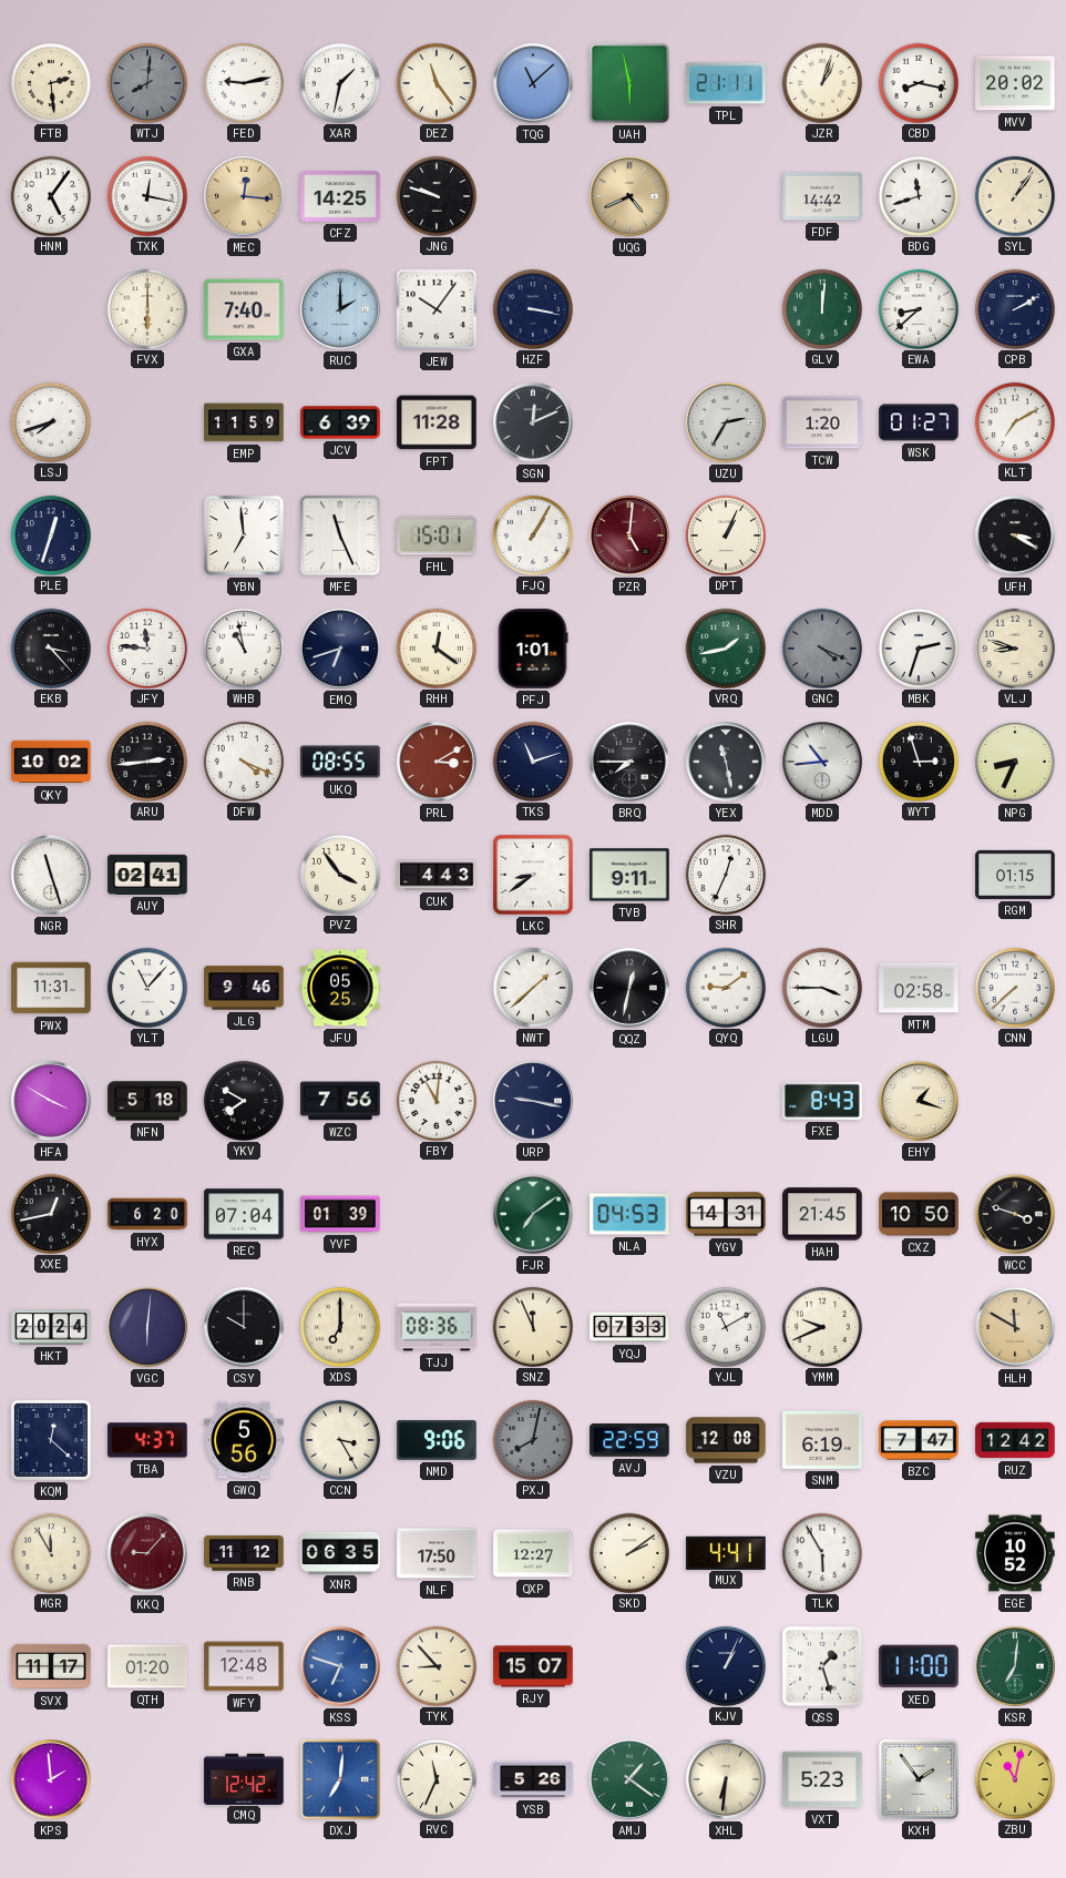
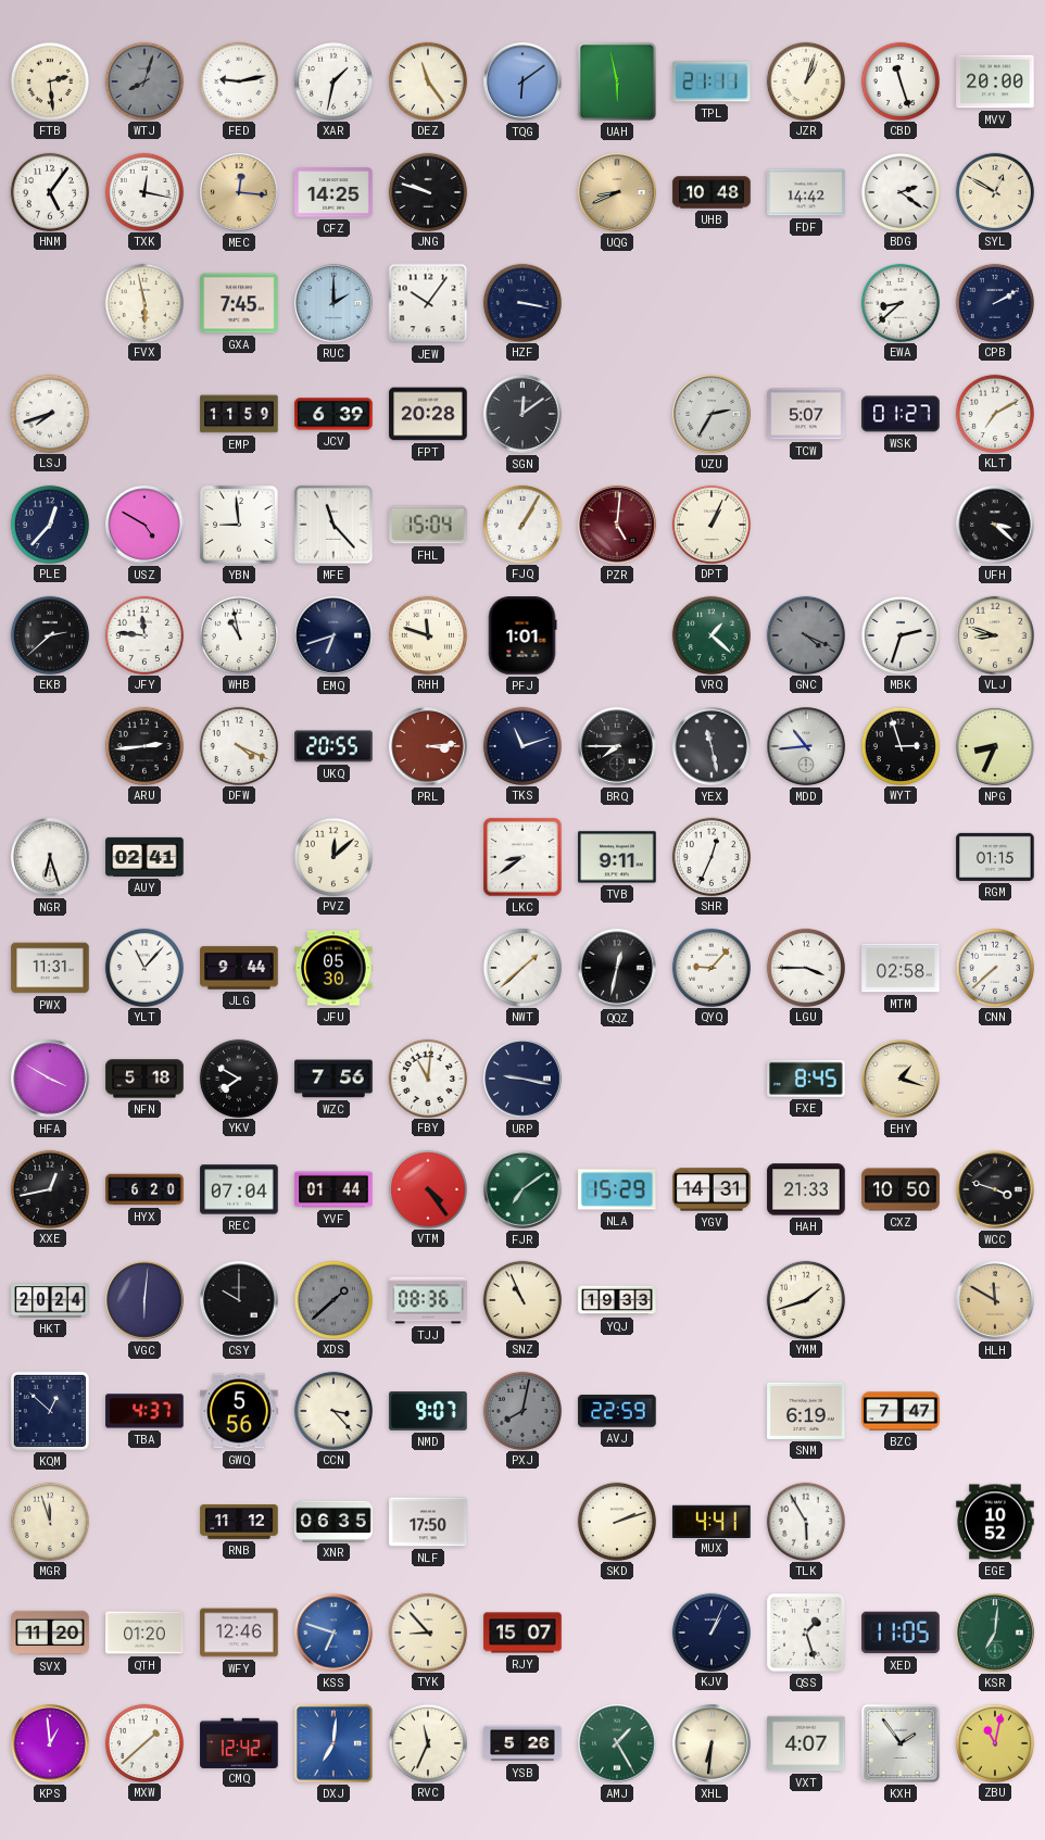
WTJ: 8:01 -> 8:03
TQG: 11:08 -> 6:09
CBD: 8:17 -> 11:27
MVV: 20:02 -> 20:00
UQG: 4:41 -> 8:41
UHB: none -> 10:48
BDG: 11:42 -> 2:21
SYL: 1:06 -> 12:50
FVX: 6:00 -> 5:58
GXA: 7:40 -> 7:45
GLV: 12:01 -> none
FPT: 11:28 -> 20:28
SGN: 12:11 -> 12:09
TCW: 1:20 -> 5:07
PLE: 12:33 -> 12:37
USZ: none -> 4:50
YBN: 6:59 -> 8:59
MFE: 11:26 -> 11:23
FHL: 15:01 -> 15:04
UFH: 3:20 -> 3:22
EKB: 3:23 -> 2:38
RHH: 12:21 -> 11:48
VRQ: 1:43 -> 1:22
QKY: 10:02 -> none
UKQ: 08:55 -> 20:55
PRL: 3:10 -> 3:14
NGR: 11:27 -> 6:27
PVZ: 3:54 -> 12:08
CUK: 4:43 -> none
JLG: 9:46 -> 9:44
JFU: 05:25 -> 05:30
QYQ: 9:09 -> 9:07
FXE: 8:43 -> 8:45
YVF: 01:39 -> 01:44
VTM: none -> 4:24
NLA: 04:53 -> 15:29
HAH: 21:45 -> 21:33
XDS: 7:00 -> 1:38
XDS dial: cream -> grey
SNZ: 11:56 -> 10:56
YQJ: 07:33 -> 19:33
YJL: 11:10 -> none
YMM: 9:41 -> 1:42
KQM: 12:22 -> 12:52
CCN: 3:25 -> 3:23
NMD: 9:06 -> 9:07
VZU: 12:08 -> none
RUZ: 12:42 -> none
MGR: 11:55 -> 11:57
KKQ: 9:07 -> none
QXP: 12:27 -> none
SKD: 2:09 -> 2:12
SVX: 11:17 -> 11:20
WFY: 12:48 -> 12:46
XED: 11:00 -> 11:05
KPS: 1:59 -> 12:59
MXW: none -> 1:38
AMJ: 1:21 -> 1:25
VXT: 5:23 -> 4:07
